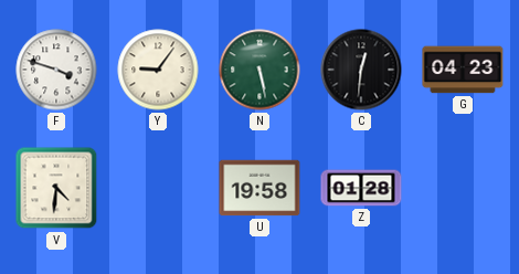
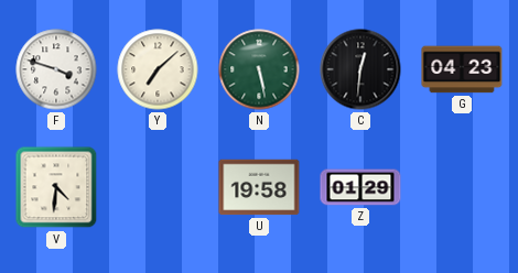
Y: 9:06 -> 7:08
Z: 01:28 -> 01:29
